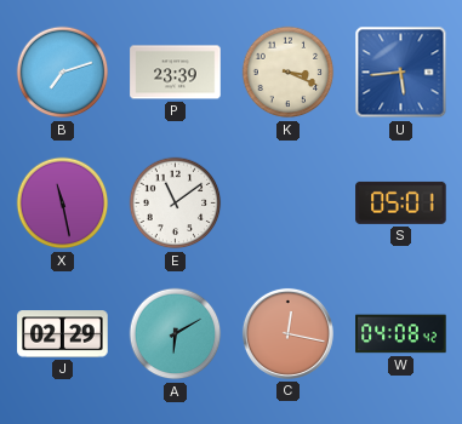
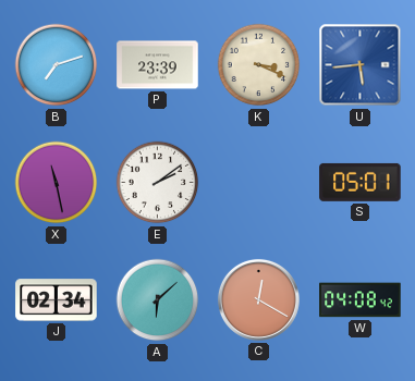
E: 11:09 -> 2:09
J: 02:29 -> 02:34
A: 6:10 -> 6:08
C: 12:17 -> 12:20
